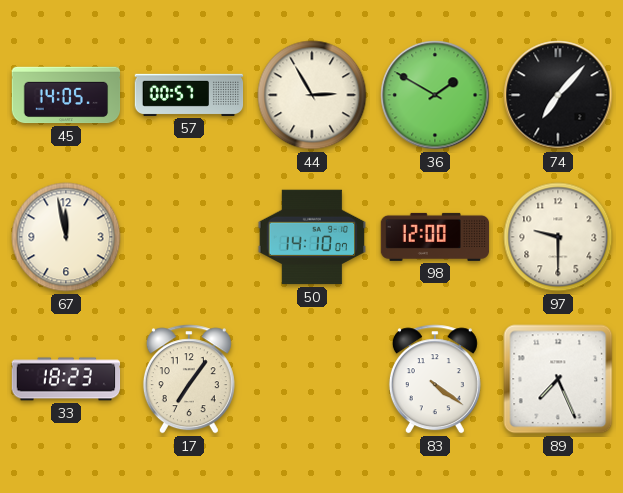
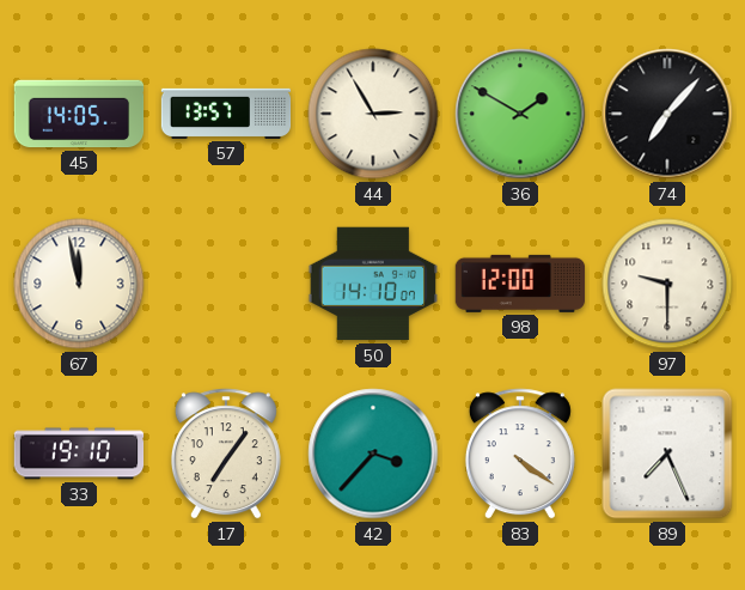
57: 00:57 -> 13:57
33: 18:23 -> 19:10
42: none -> 3:37
